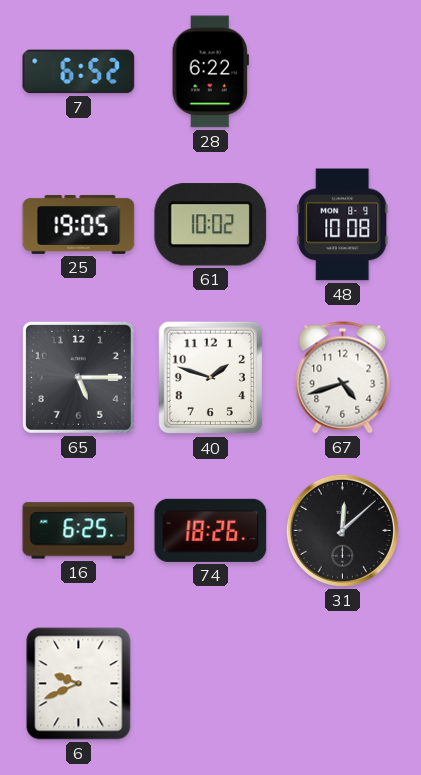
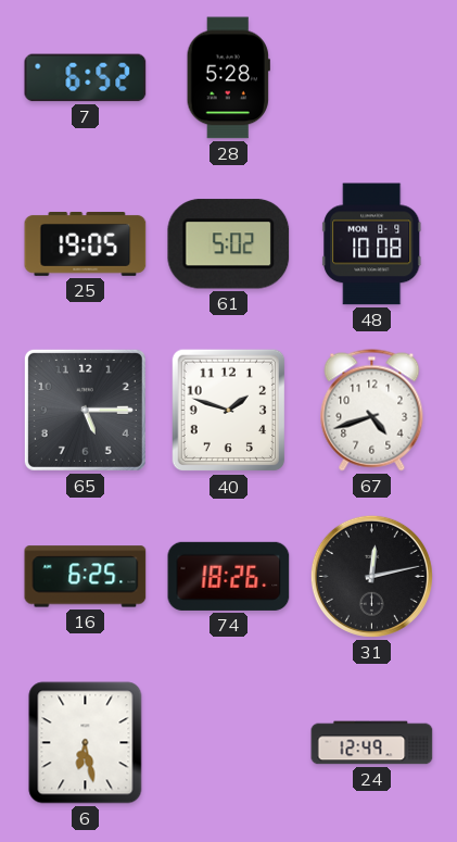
28: 6:22 -> 5:28
61: 10:02 -> 5:02
31: 12:08 -> 12:13
6: 9:41 -> 6:28
24: none -> 12:49
